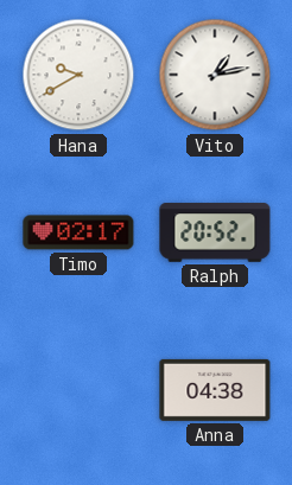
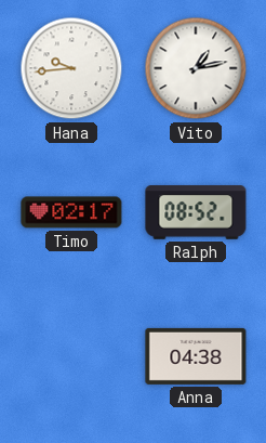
Hana: 9:40 -> 9:44
Ralph: 20:52 -> 08:52
